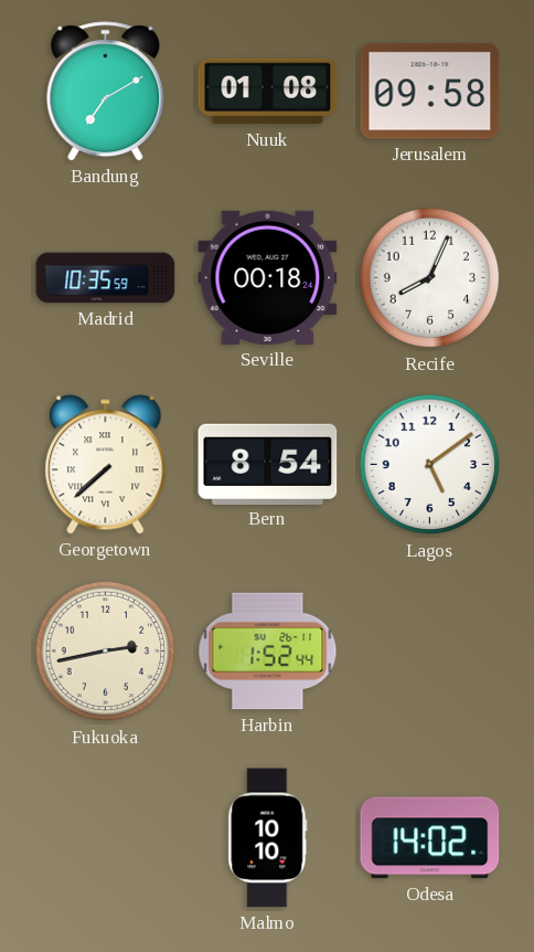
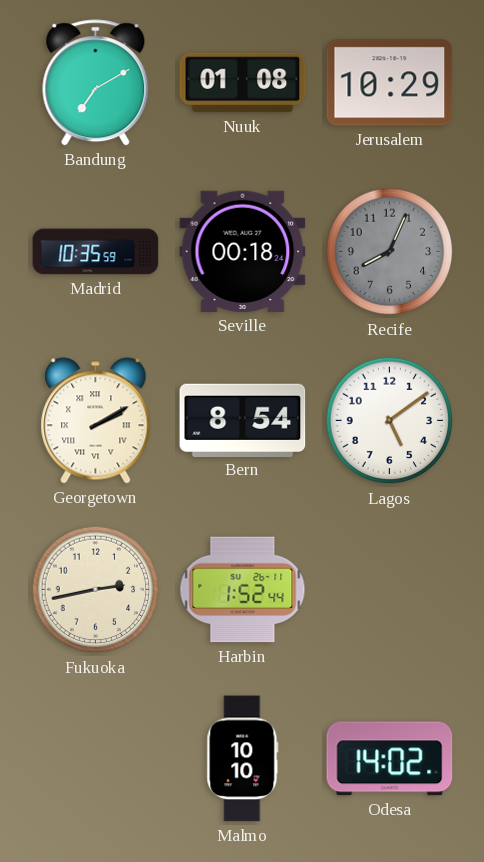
Jerusalem: 09:58 -> 10:29
Recife dial: white -> grey
Georgetown: 7:38 -> 2:10
